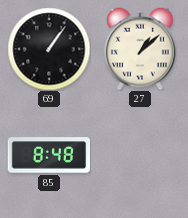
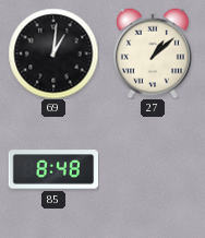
69: 1:06 -> 1:01
